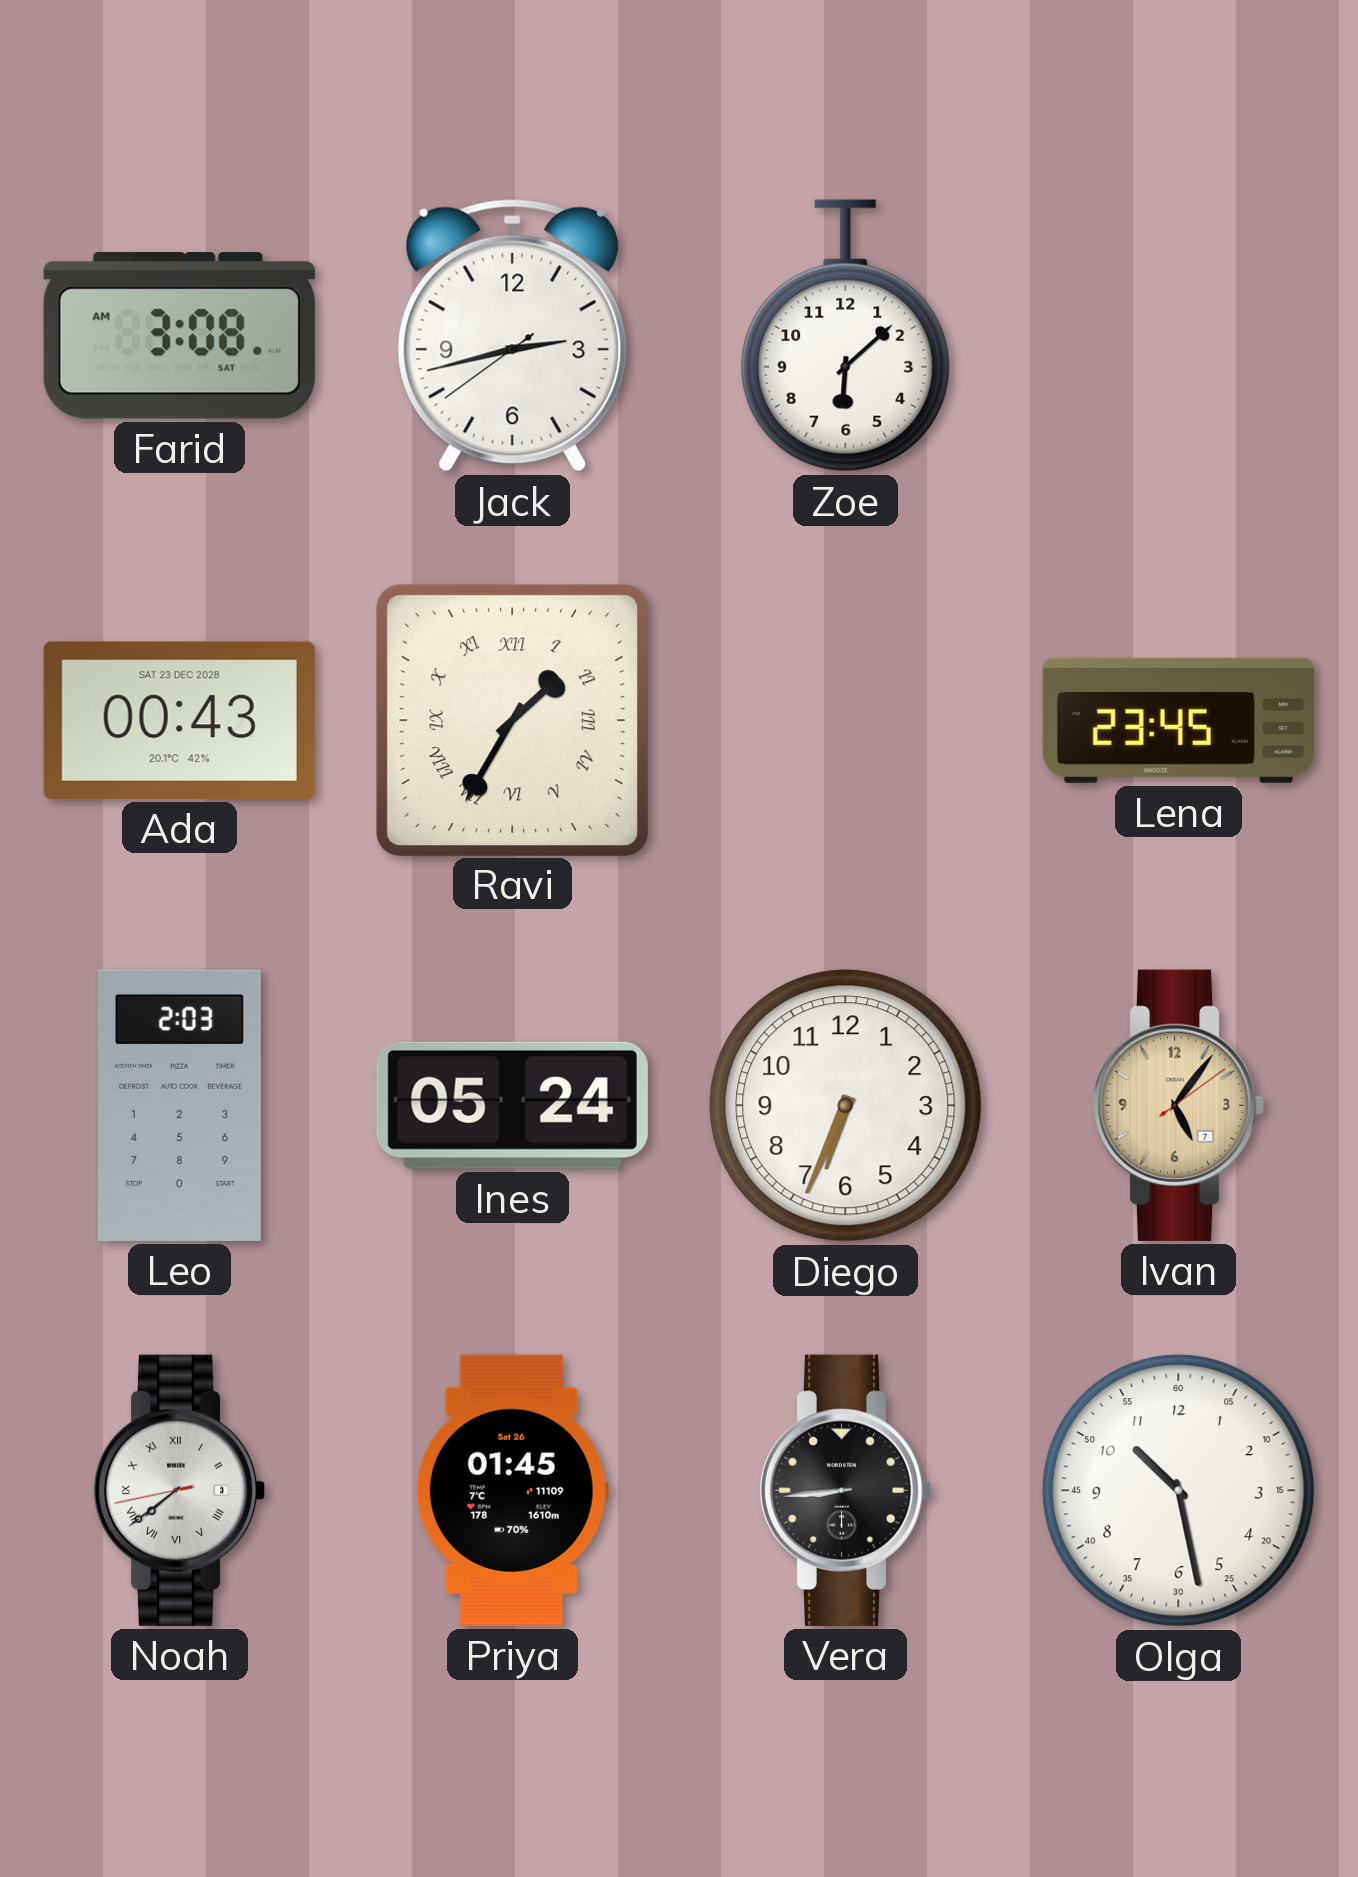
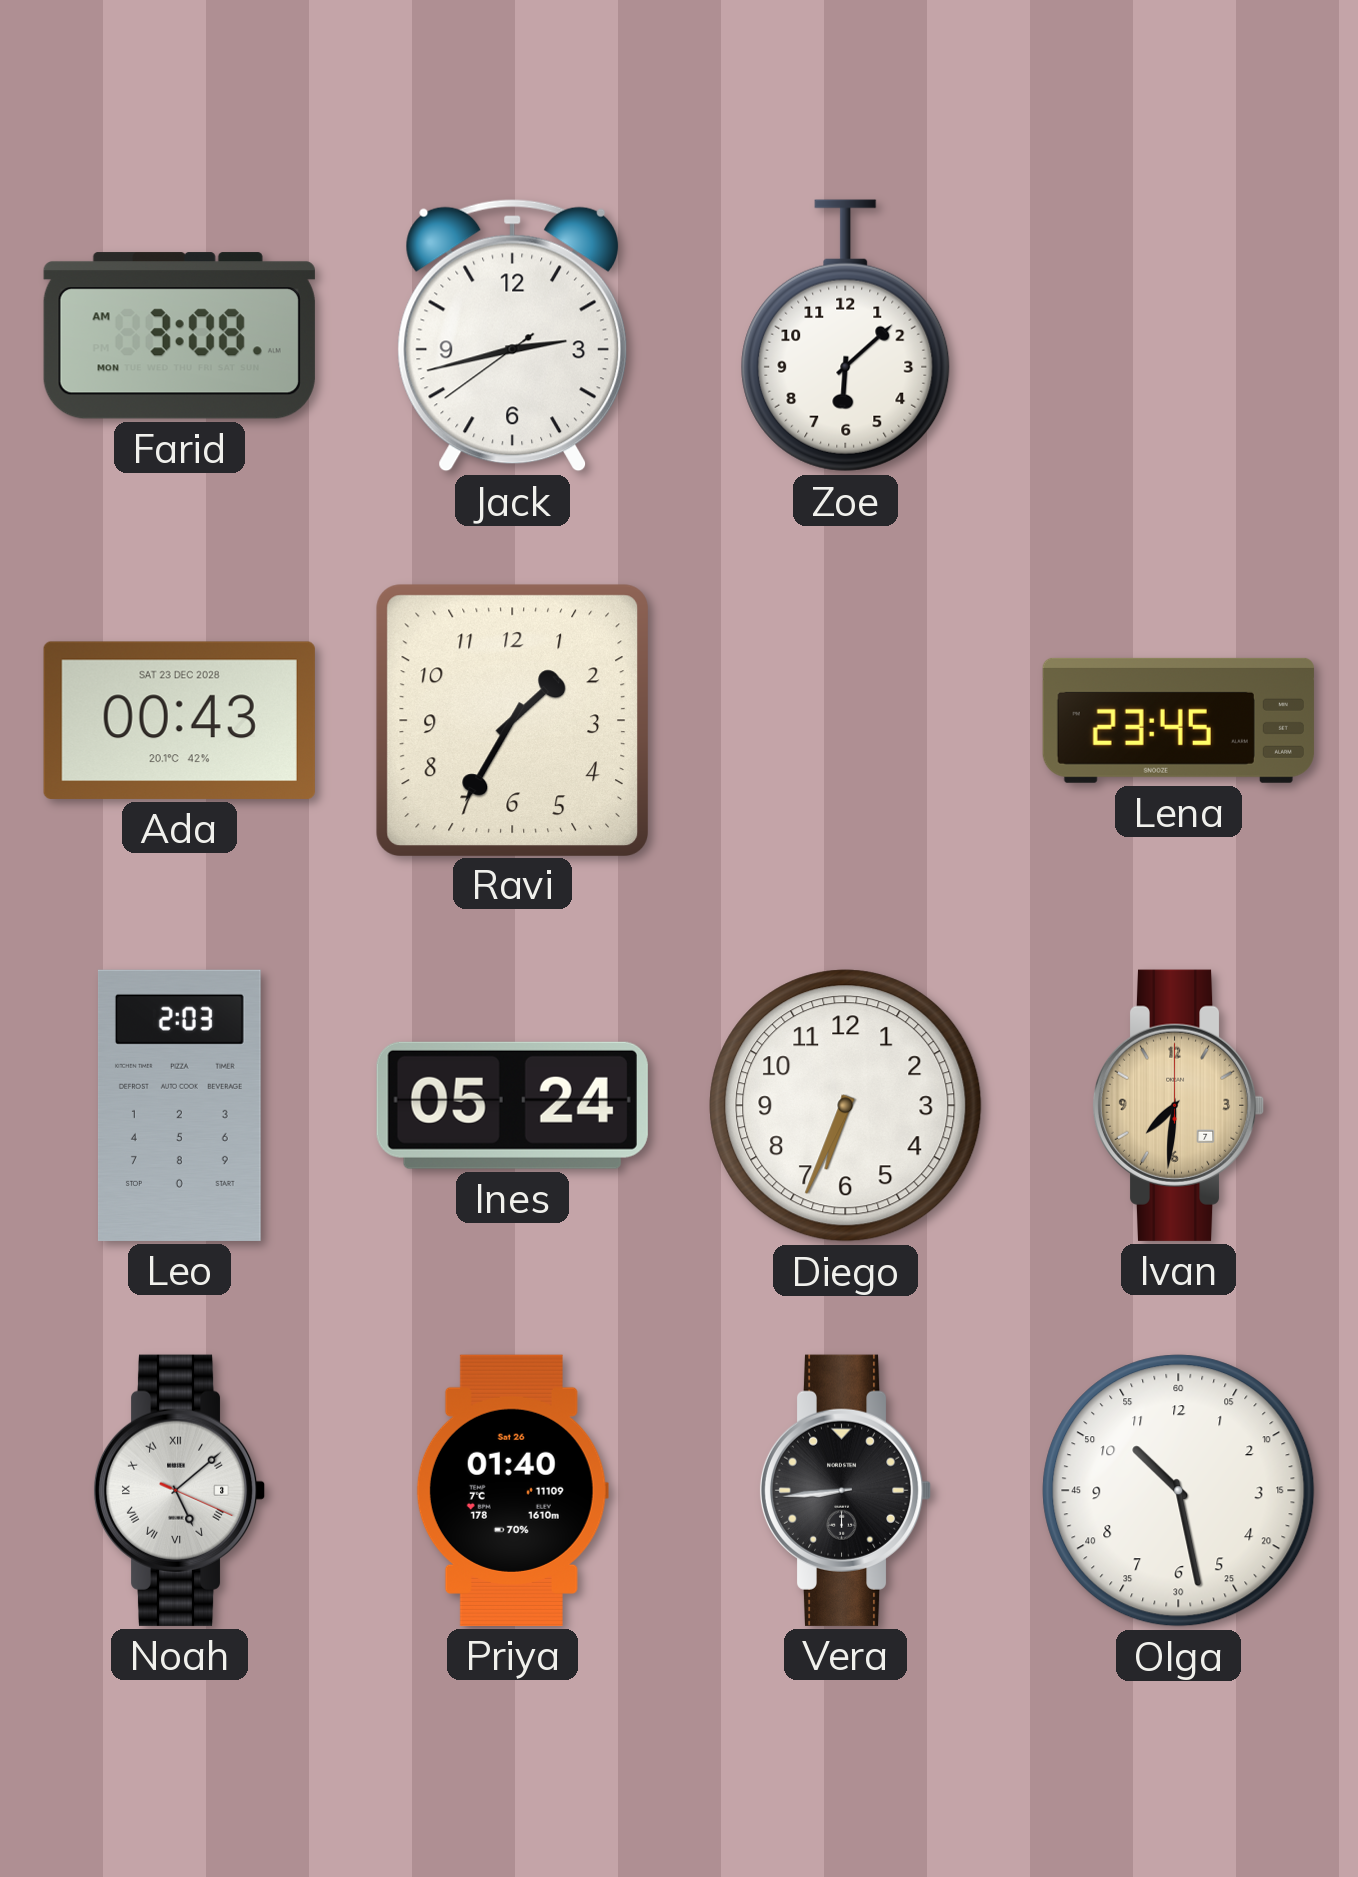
Farid date: SAT -> MON
Ravi numerals: Roman -> Arabic
Ivan: 5:06 -> 7:31
Noah: 7:38 -> 5:08
Priya: 01:45 -> 01:40
